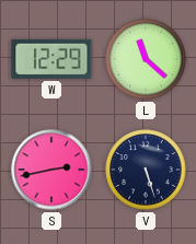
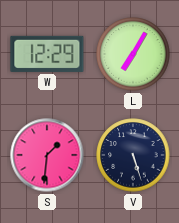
L: 11:22 -> 7:05
S: 2:43 -> 1:31
